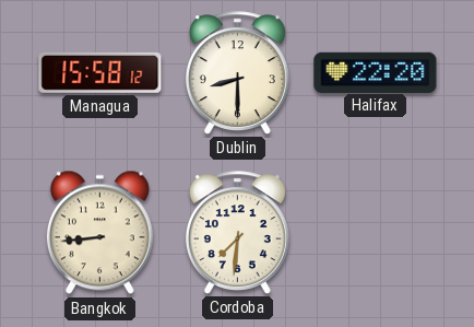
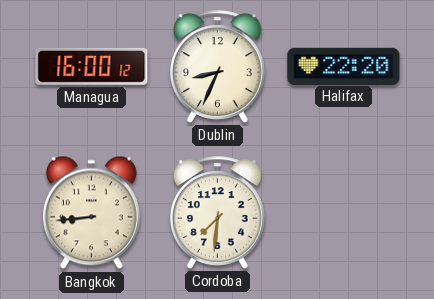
Managua: 15:58 -> 16:00
Dublin: 8:30 -> 8:34
